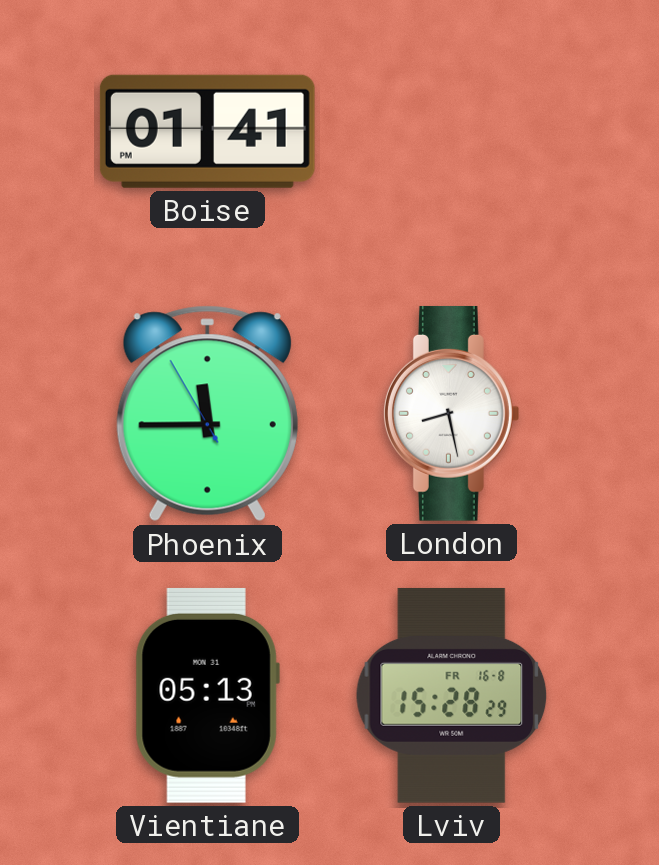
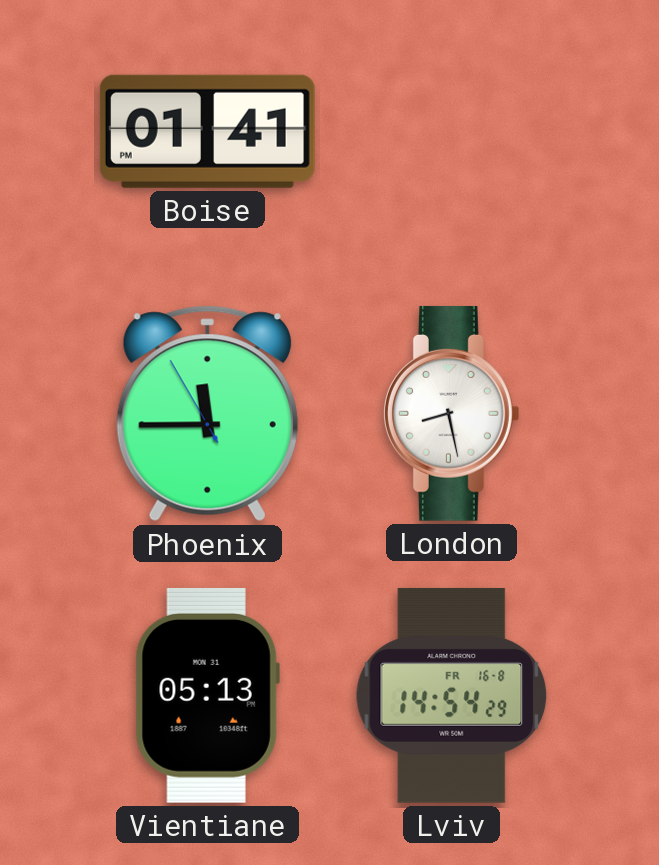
Lviv: 15:28 -> 14:54
